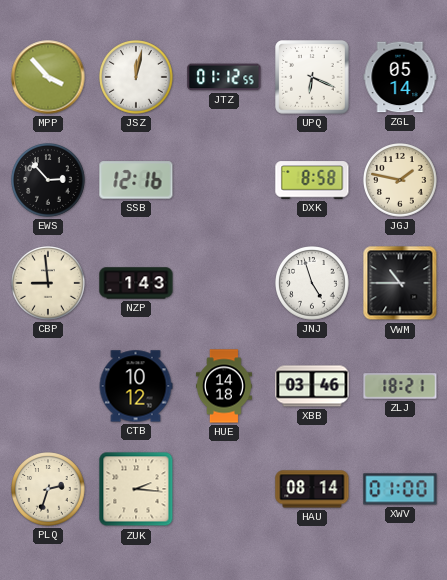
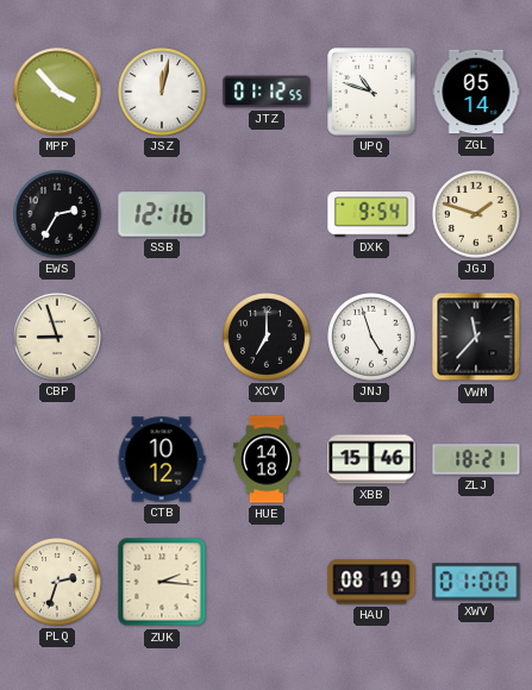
UPQ: 6:19 -> 10:48
EWS: 2:53 -> 2:35
DXK: 8:58 -> 9:54
JGJ: 1:47 -> 1:48
CBP: 8:59 -> 8:57
NZP: 1:43 -> none
XCV: none -> 7:00
VWM: 10:45 -> 11:37
XBB: 03:46 -> 15:46
HAU: 08:14 -> 08:19
